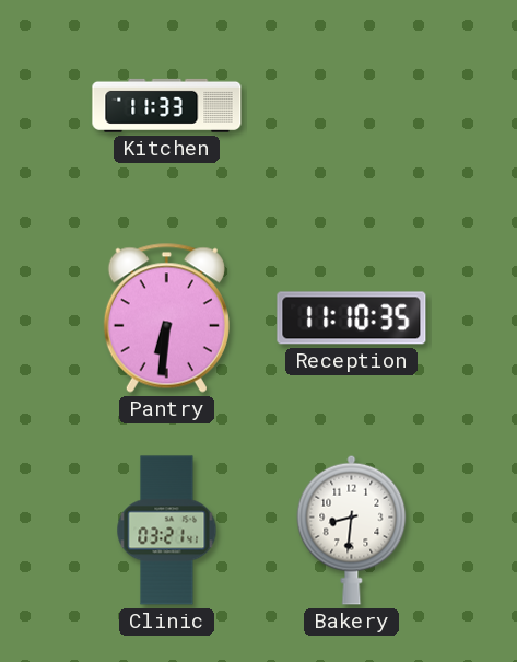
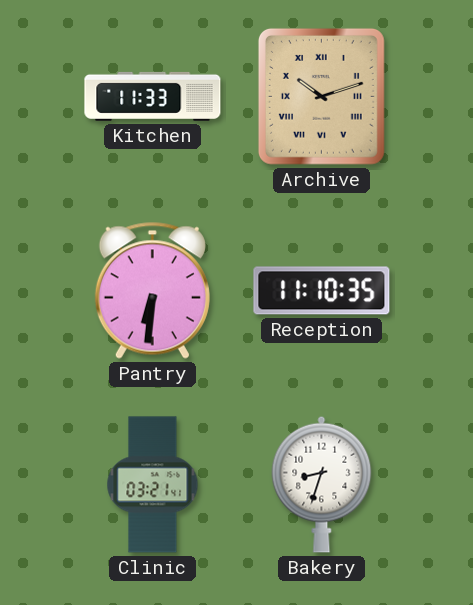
Archive: none -> 10:12
Bakery: 8:31 -> 8:33
